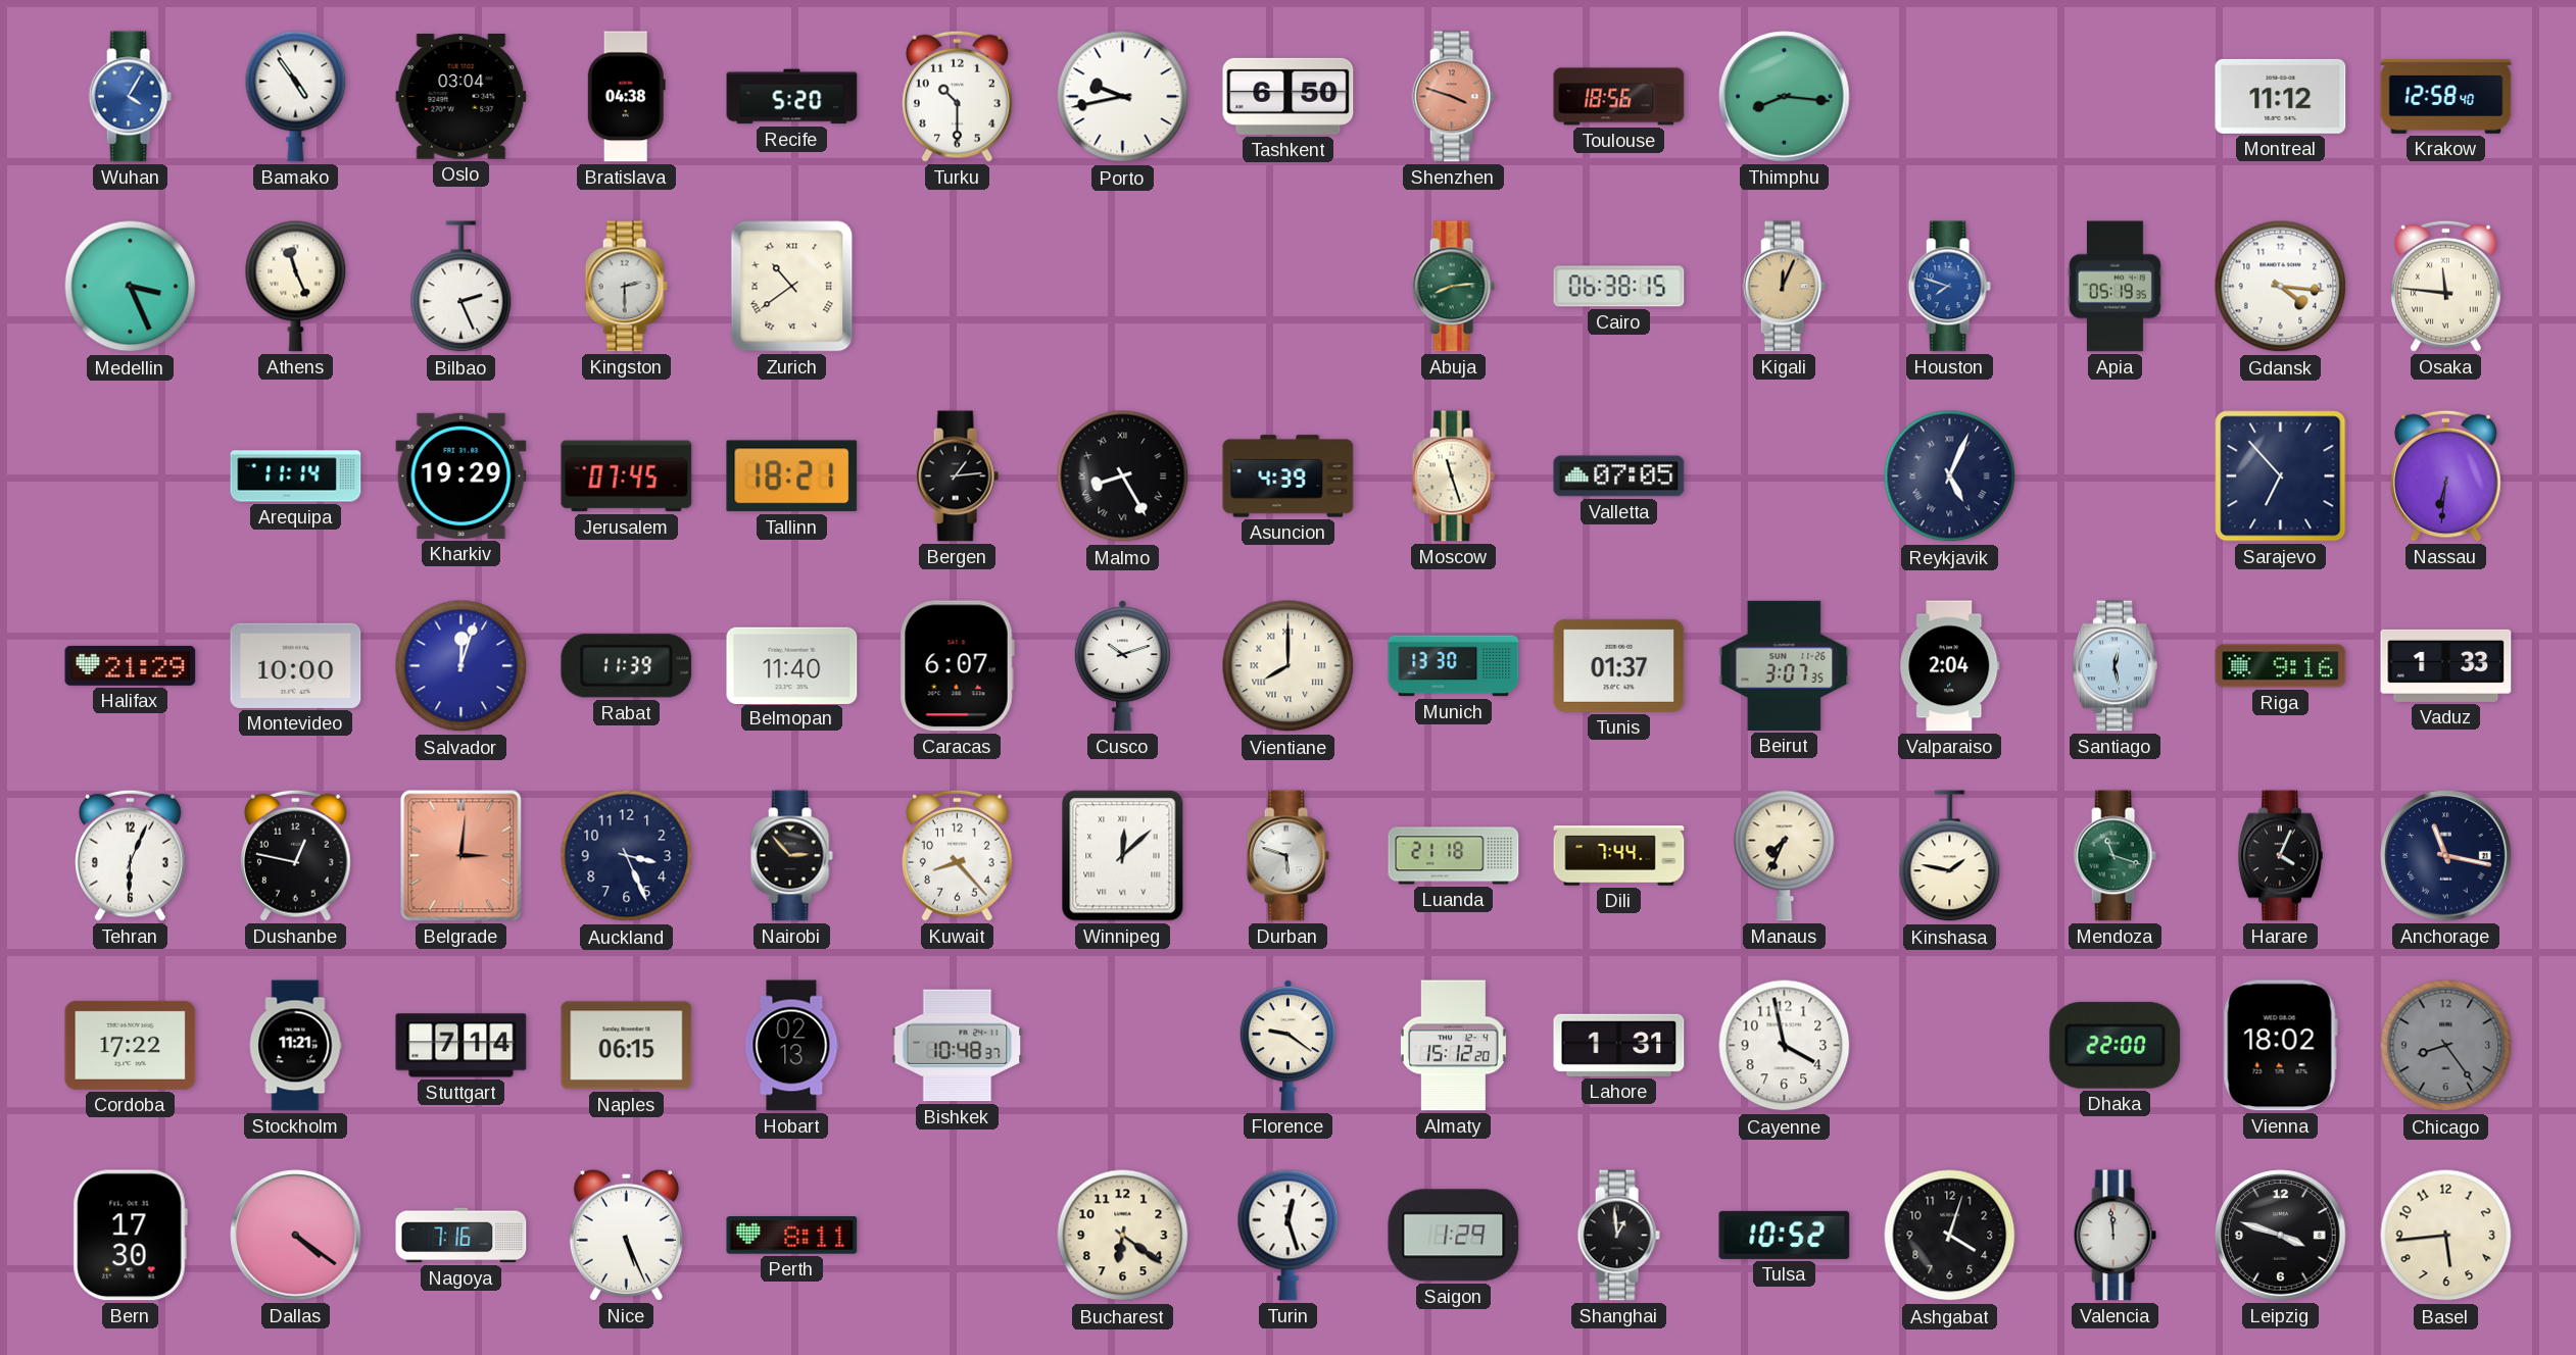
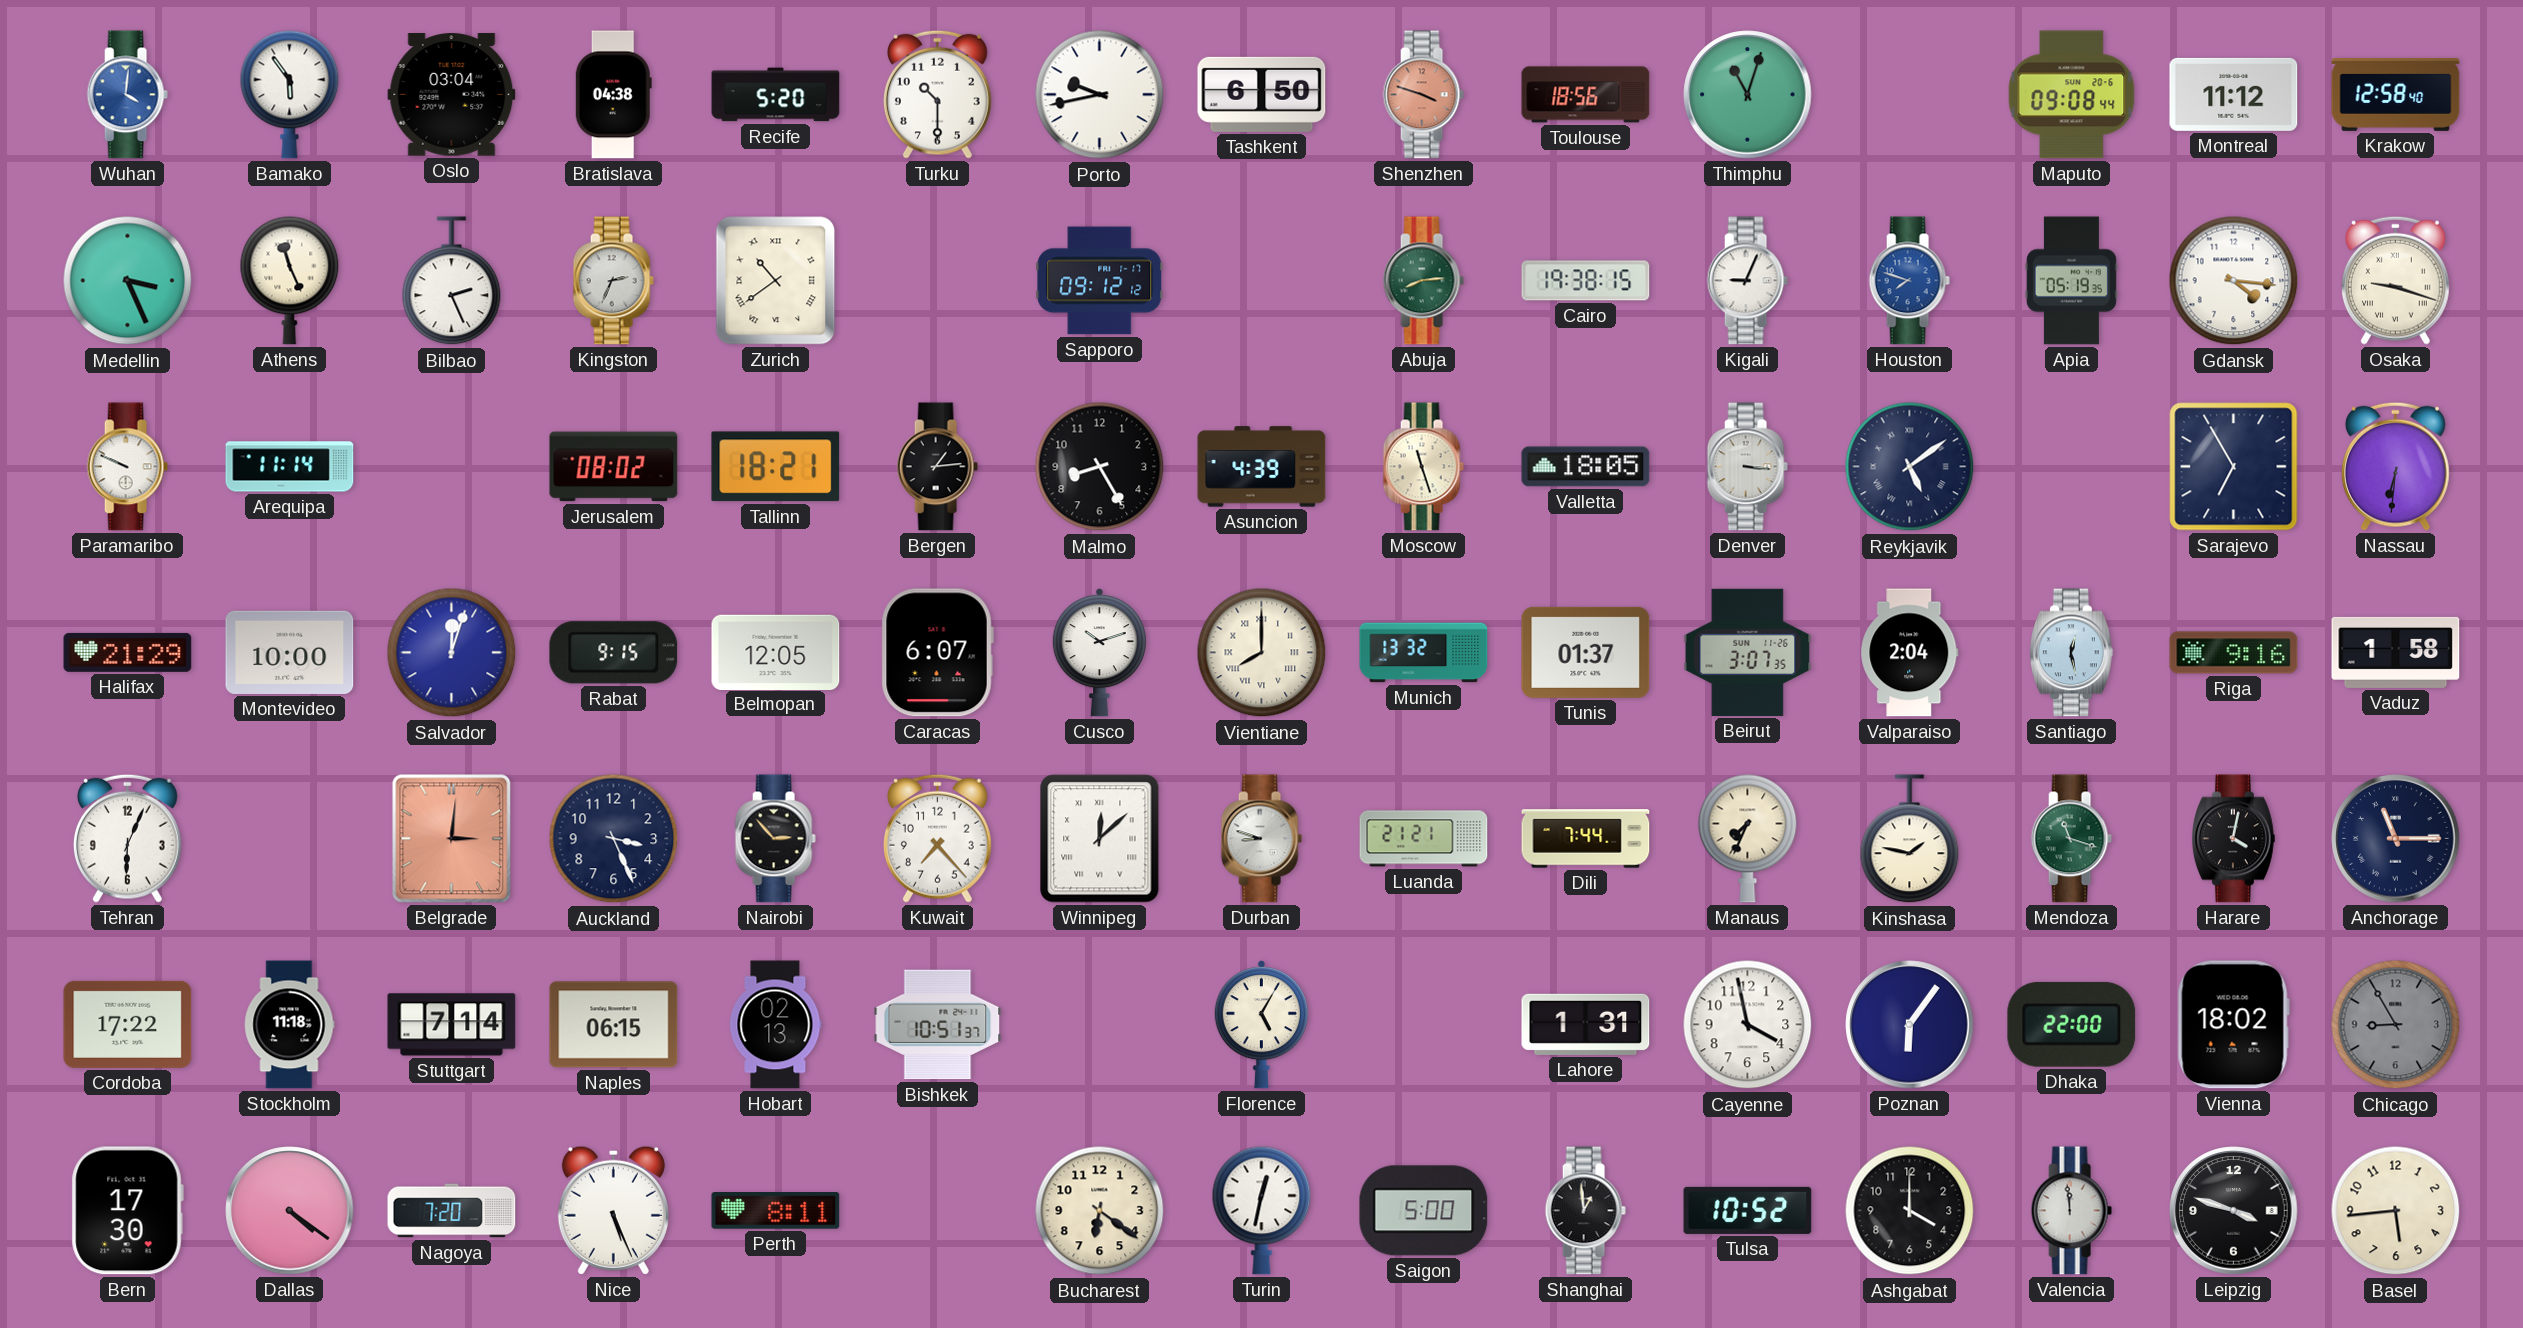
Wuhan: 4:05 -> 4:01
Bamako: 4:54 -> 5:54
Thimphu: 8:16 -> 11:03
Maputo: none -> 09:08
Kingston: 2:30 -> 2:34
Sapporo: none -> 09:12
Cairo: 06:38 -> 19:38
Kigali: 12:04 -> 9:04
Kigali dial: champagne -> white
Osaka: 11:46 -> 9:18
Paramaribo: none -> 9:49
Kharkiv: 19:29 -> none
Jerusalem: 07:45 -> 08:02
Malmo numerals: Roman -> Arabic
Valletta: 07:05 -> 18:05
Denver: none -> 3:16
Reykjavik: 5:04 -> 5:09
Sarajevo: 6:53 -> 6:55
Rabat: 11:39 -> 9:15
Belmopan: 11:40 -> 12:05
Munich: 13:30 -> 13:32
Vaduz: 1:33 -> 1:58
Dushanbe: 12:47 -> none
Kuwait: 8:23 -> 7:23
Durban: 5:48 -> 8:48
Luanda: 21:18 -> 21:21
Harare: 4:04 -> 4:02
Anchorage: 11:17 -> 11:15
Stockholm: 11:21 -> 11:18
Bishkek: 10:48 -> 10:51
Florence: 9:21 -> 5:05
Almaty: 15:12 -> none
Poznan: none -> 6:06
Chicago: 8:24 -> 8:55
Nagoya: 7:16 -> 7:20
Turin: 12:27 -> 12:32
Saigon: 1:29 -> 5:00
Ashgabat: 4:03 -> 4:00
